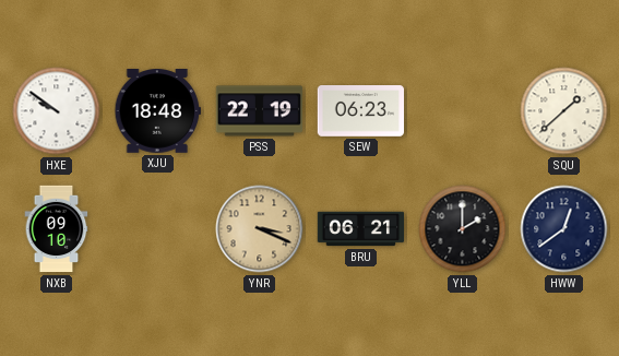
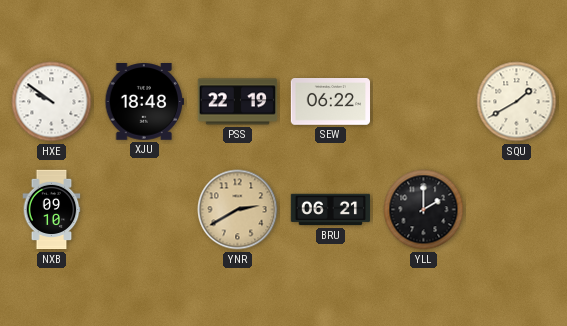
SEW: 06:23 -> 06:22
SQU: 1:38 -> 1:40
YNR: 3:19 -> 2:40
HWW: 12:39 -> none
